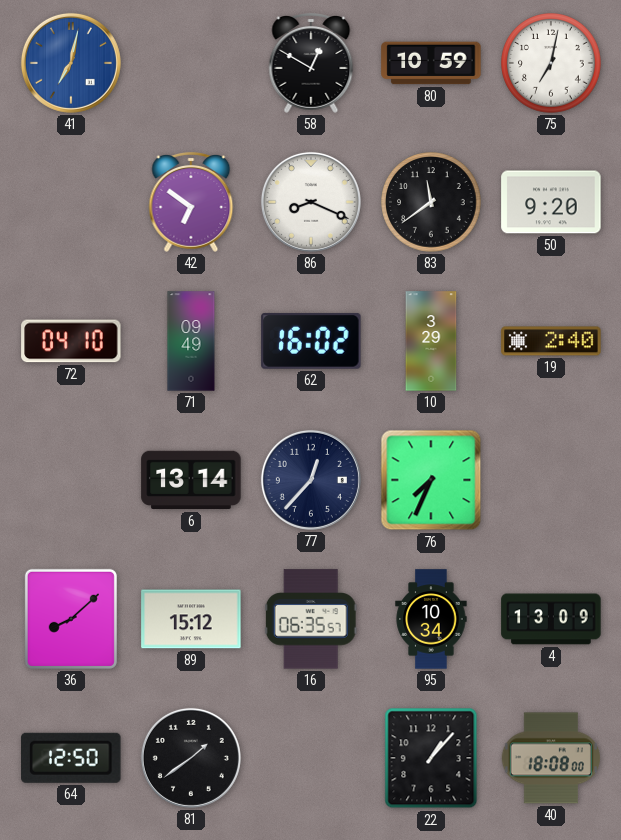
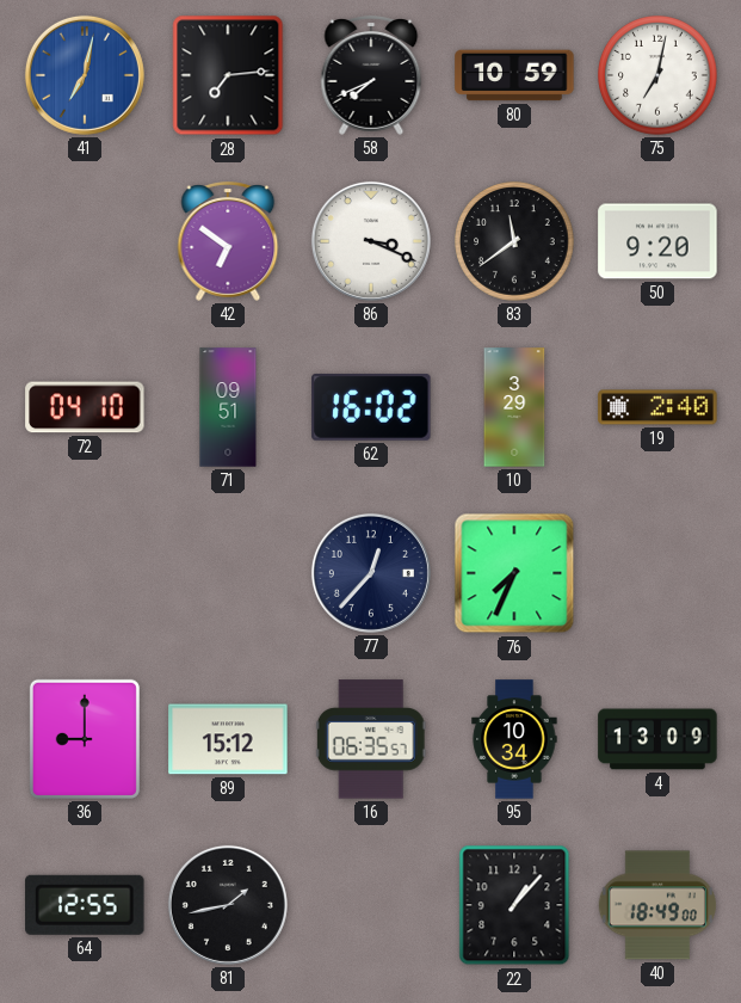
28: none -> 7:14
58: 12:50 -> 7:41
86: 8:19 -> 3:19
71: 09:49 -> 09:51
6: 13:14 -> none
36: 8:08 -> 9:00
64: 12:50 -> 12:55
81: 1:39 -> 1:43
40: 18:08 -> 18:49
